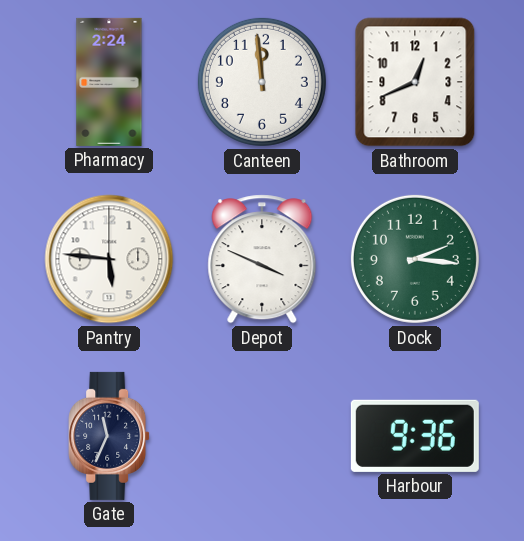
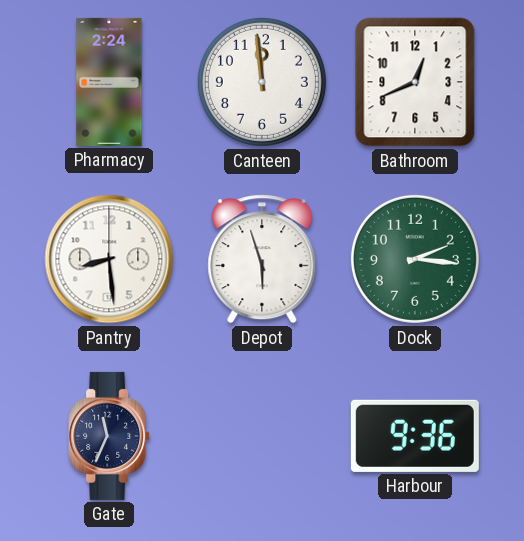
Pantry: 5:46 -> 8:29
Depot: 3:49 -> 5:57
